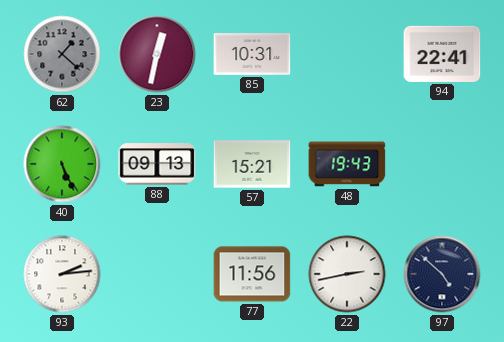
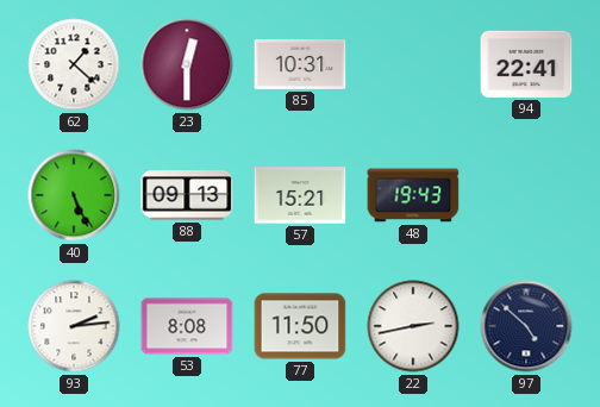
62 dial: grey -> white
23: 12:32 -> 12:30
53: none -> 8:08
77: 11:56 -> 11:50
